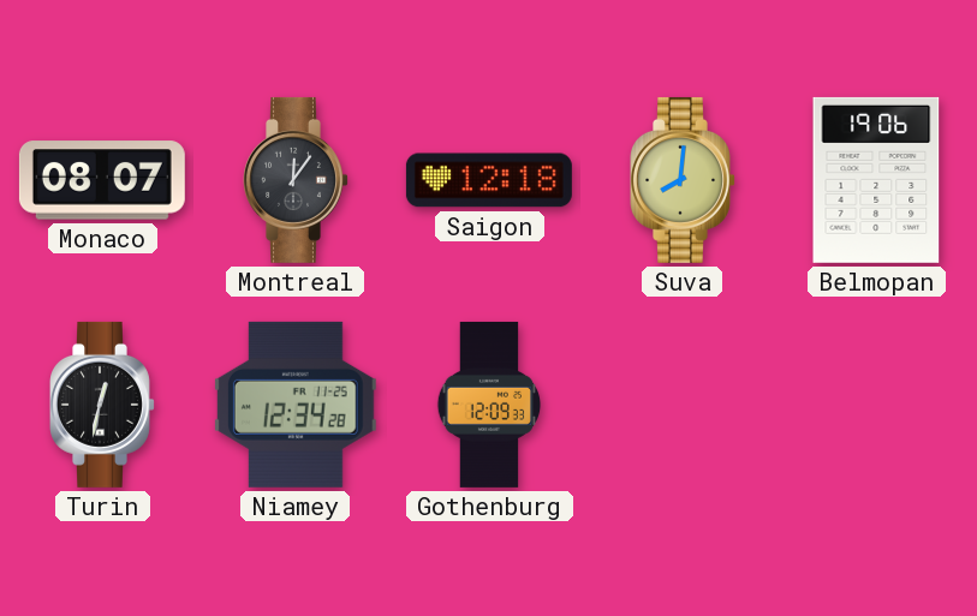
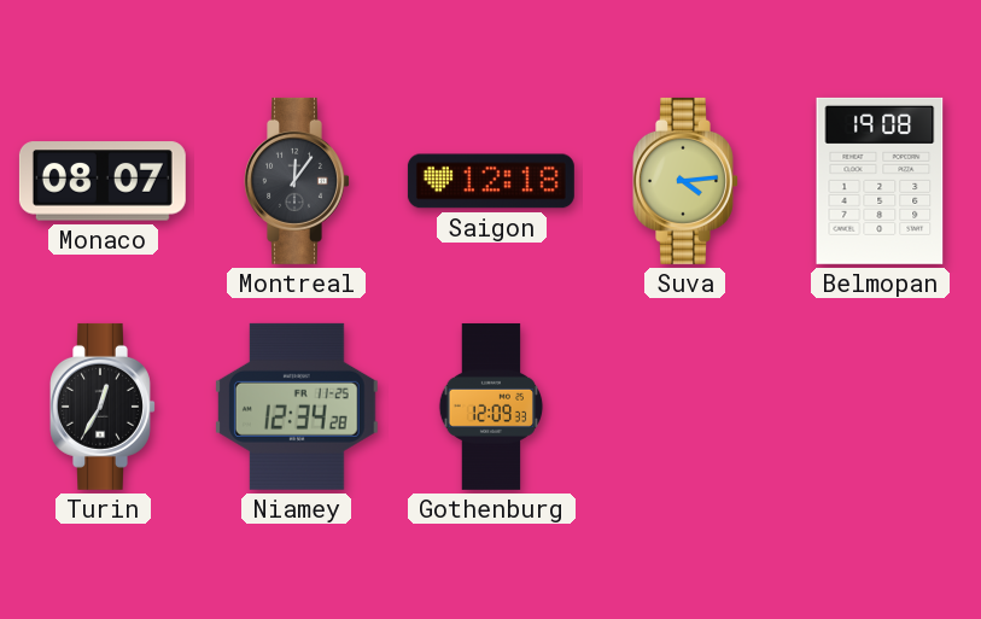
Suva: 8:01 -> 4:14
Belmopan: 19:06 -> 19:08
Turin: 12:32 -> 12:35
